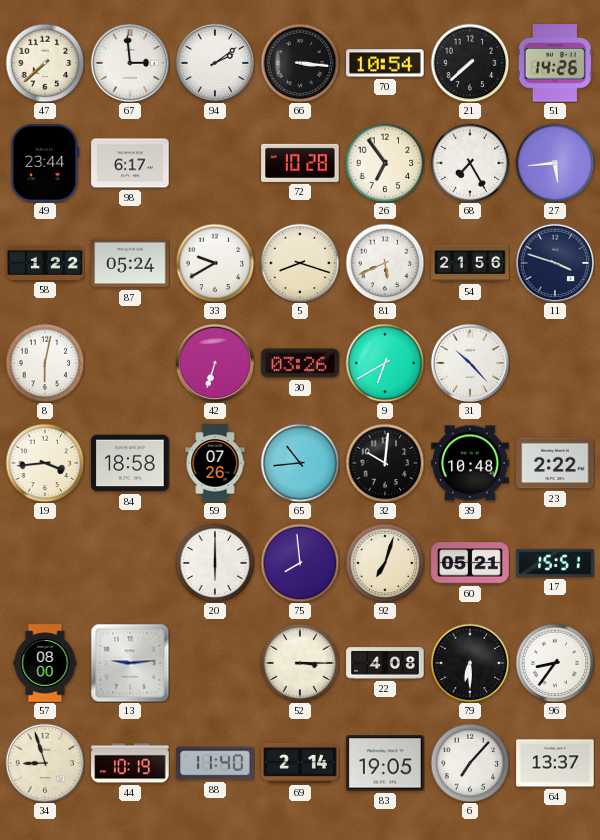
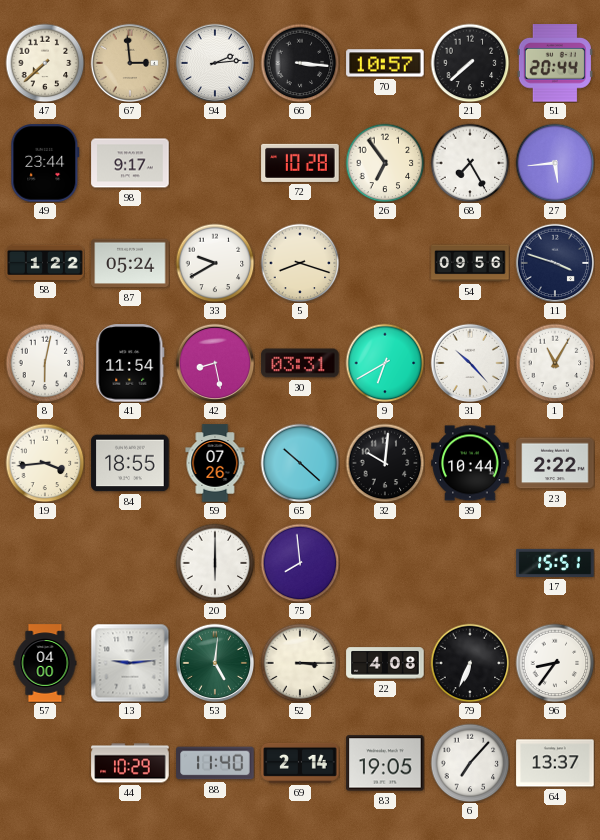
67 dial: white -> champagne
94: 2:09 -> 2:14
70: 10:54 -> 10:57
51: 14:26 -> 20:44
98: 6:17 -> 9:17
81: 5:41 -> none
54: 21:56 -> 09:56
41: none -> 11:54
42: 6:33 -> 8:28
30: 03:26 -> 03:31
1: none -> 11:05
84: 18:58 -> 18:55
65: 10:44 -> 10:22
39: 10:48 -> 10:44
92: 7:03 -> none
60: 05:21 -> none
57: 08:00 -> 04:00
53: none -> 5:01
79: 6:30 -> 6:34
34: 8:57 -> none
44: 10:19 -> 10:29
